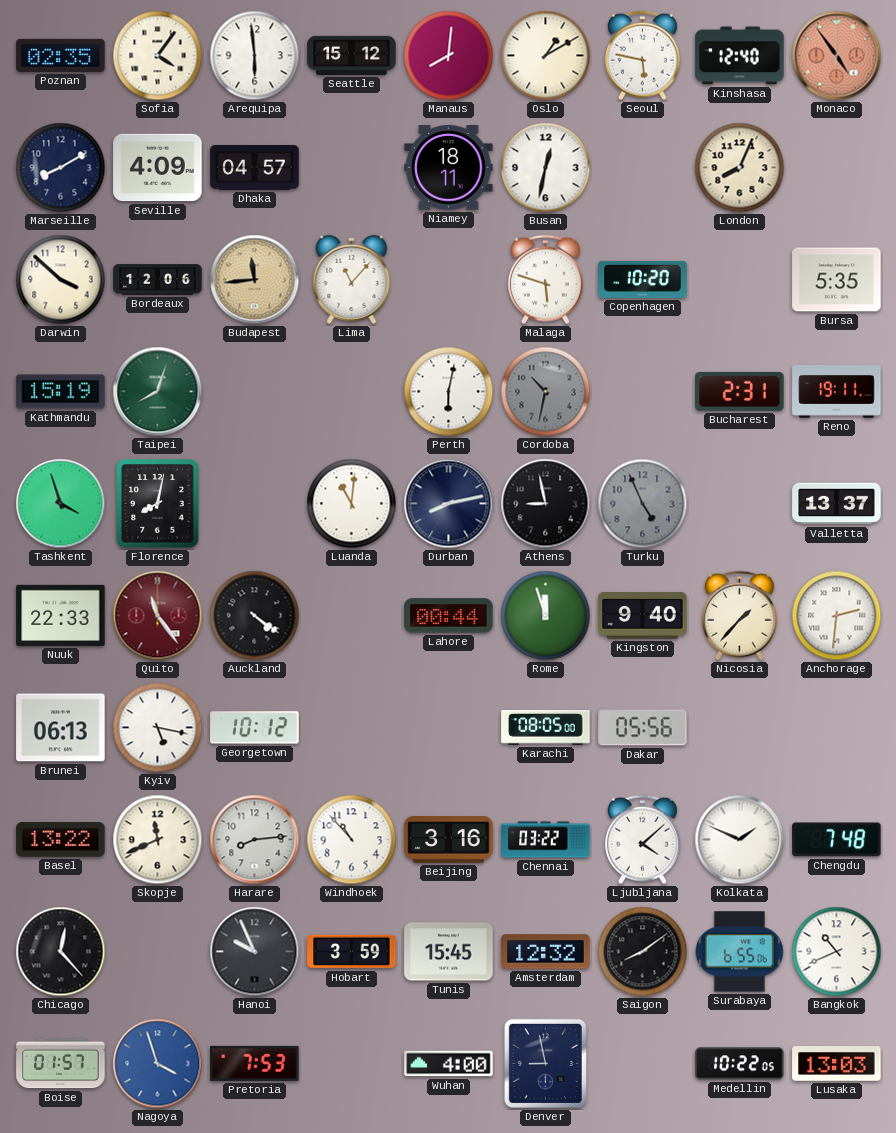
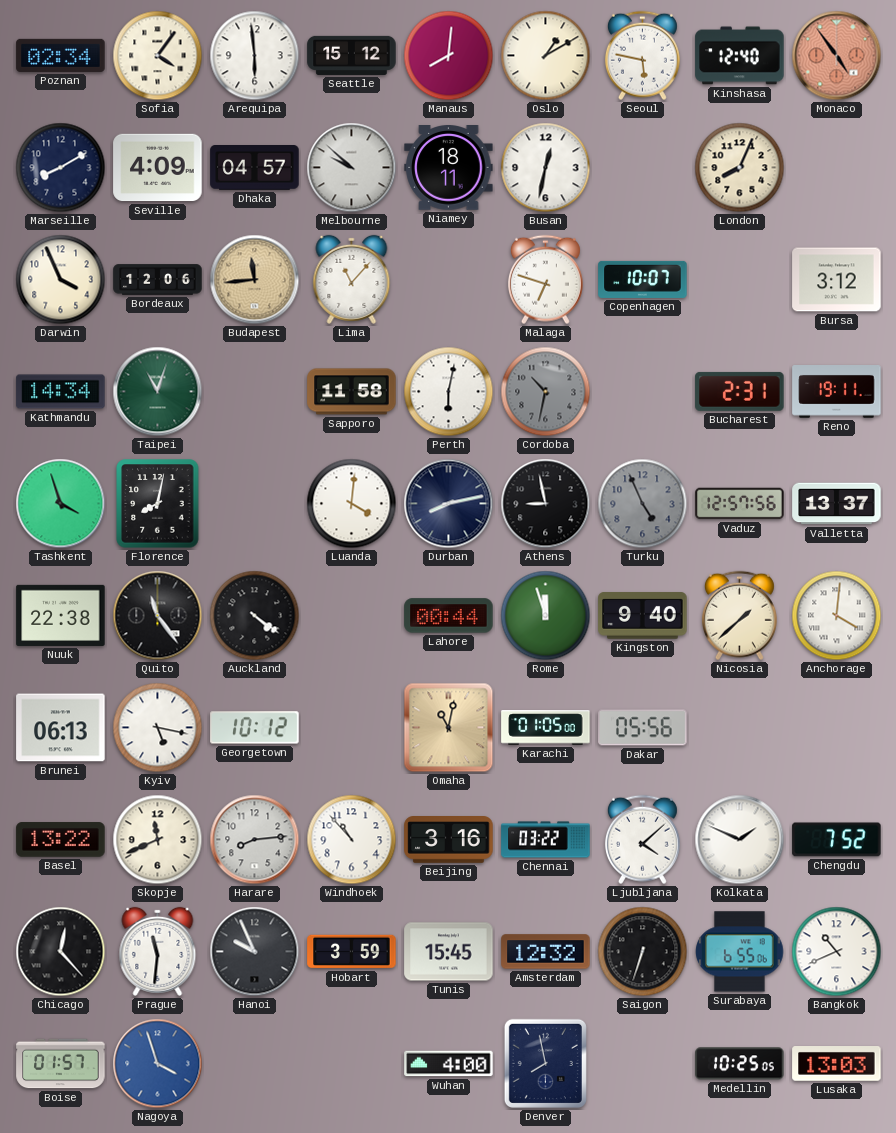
Poznan: 02:35 -> 02:34
Melbourne: none -> 9:52
Darwin: 3:52 -> 3:56
Malaga: 5:48 -> 6:48
Copenhagen: 10:20 -> 10:07
Bursa: 5:35 -> 3:12
Kathmandu: 15:19 -> 14:34
Taipei: 8:03 -> 11:03
Sapporo: none -> 11:58
Luanda: 11:01 -> 4:01
Vaduz: none -> 12:57
Nuuk: 22:33 -> 22:38
Quito dial: burgundy -> black
Nicosia: 1:37 -> 1:38
Anchorage: 2:31 -> 4:01
Omaha: none -> 11:02
Karachi: 08:05 -> 01:05
Chengdu: 7:48 -> 7:52
Prague: none -> 11:31
Saigon: 8:09 -> 6:33
Pretoria: 7:53 -> none
Denver: 8:58 -> 7:58
Medellin: 10:22 -> 10:25
